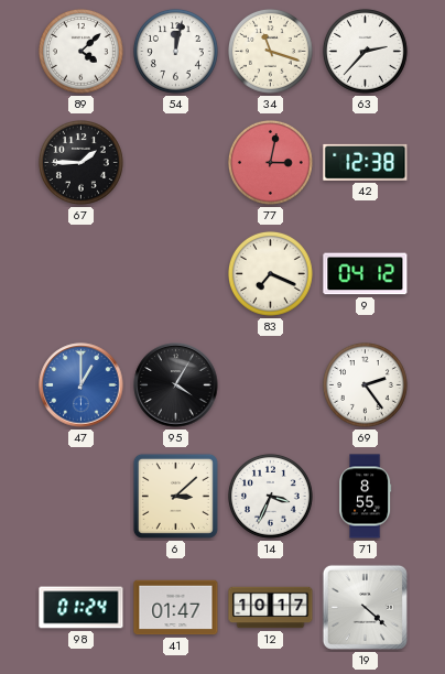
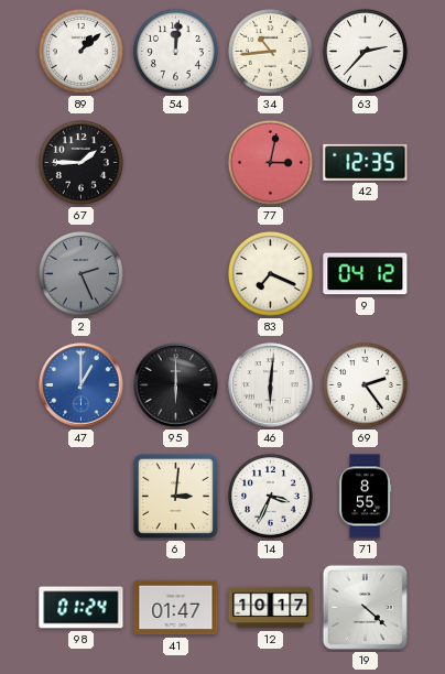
89: 4:08 -> 1:08
54: 12:02 -> 12:01
34: 11:18 -> 10:44
42: 12:38 -> 12:35
2: none -> 2:26
95: 4:05 -> 6:00
46: none -> 6:01
6: 3:08 -> 3:01
